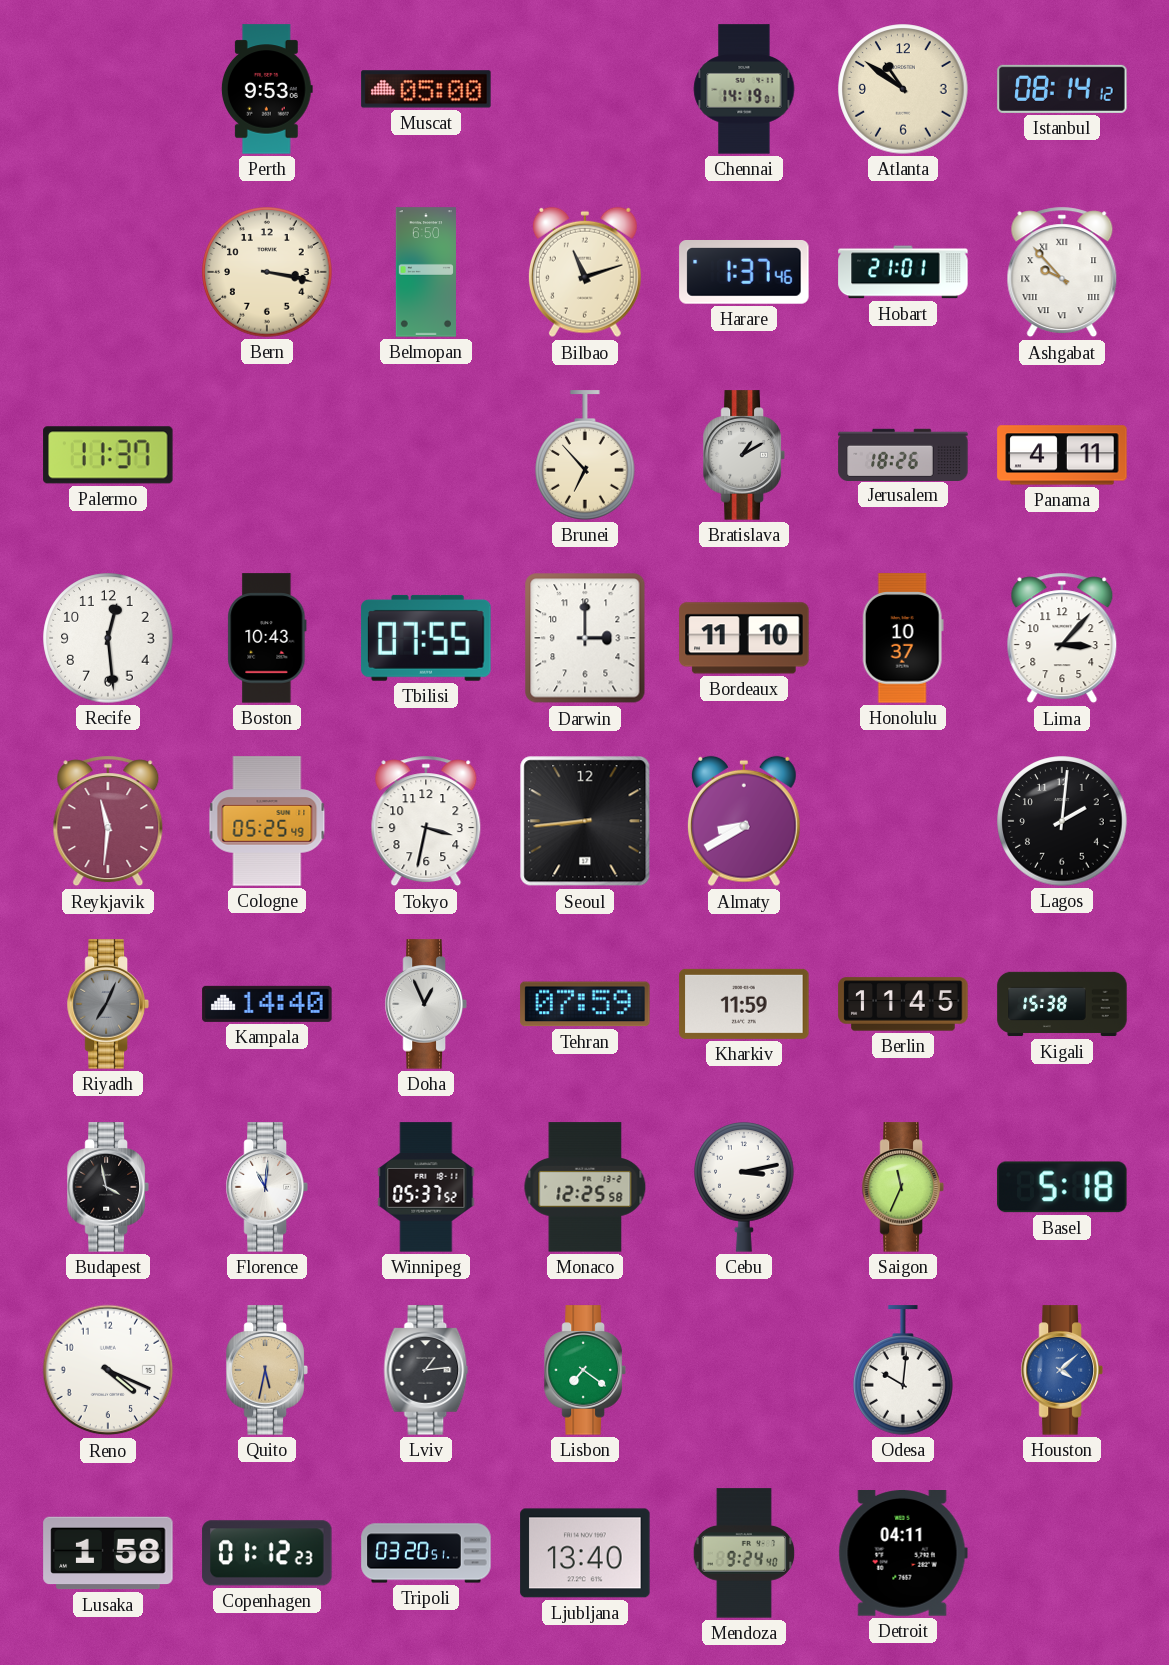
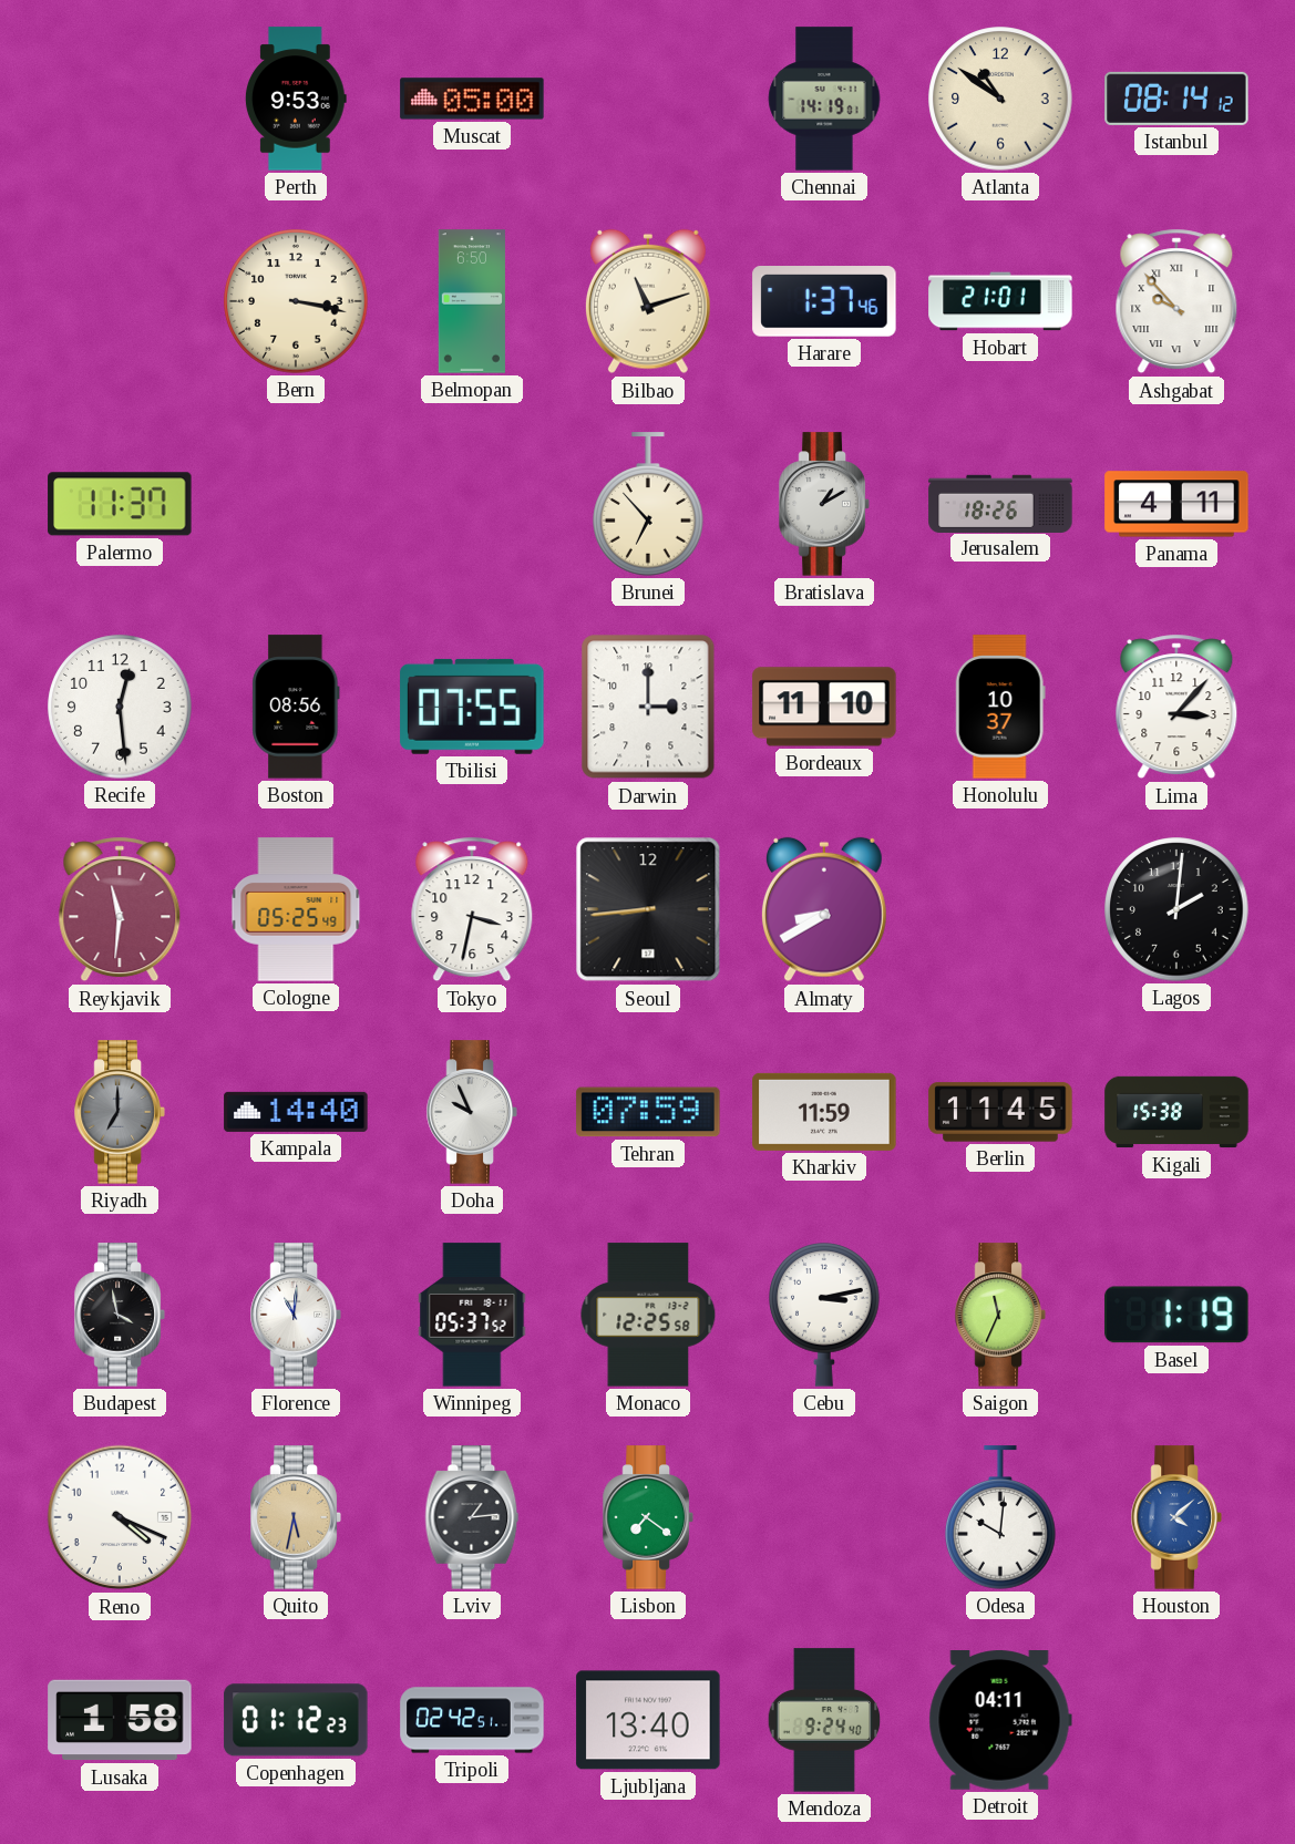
Boston: 10:43 -> 08:56
Riyadh: 7:04 -> 7:00
Doha: 12:56 -> 9:56
Basel: 5:18 -> 1:19
Tripoli: 03:20 -> 02:42
